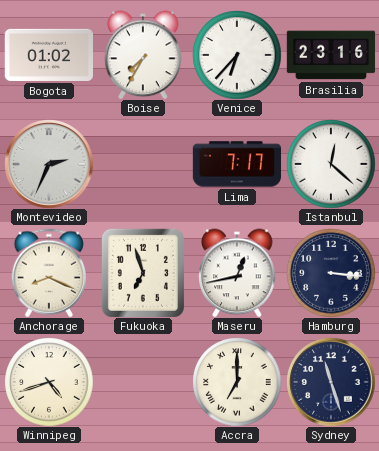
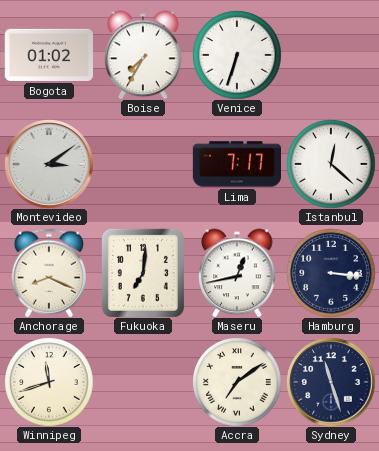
Venice: 6:37 -> 6:33
Brasilia: 23:16 -> none
Montevideo: 2:34 -> 3:09
Fukuoka: 6:57 -> 7:01
Winnipeg: 4:42 -> 11:42
Accra: 7:00 -> 7:09
